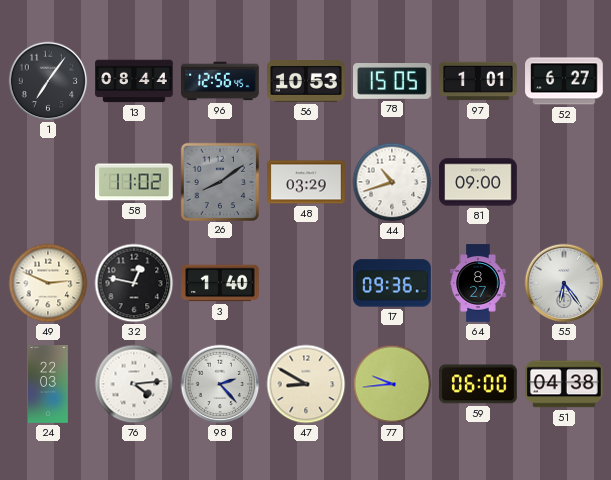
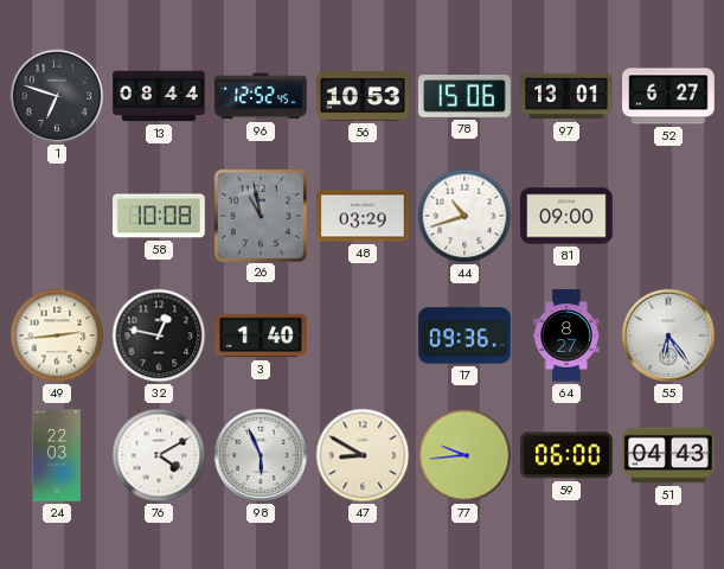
1: 7:06 -> 6:48
96: 12:56 -> 12:52
78: 15:05 -> 15:06
97: 1:01 -> 13:01
58: 11:02 -> 10:08
26: 8:09 -> 10:58
49: 2:49 -> 2:44
76: 4:14 -> 4:10
98: 2:23 -> 5:56
51: 04:38 -> 04:43
